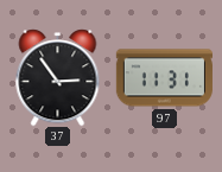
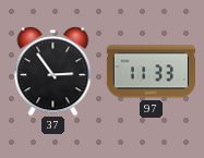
97: 11:31 -> 11:33
